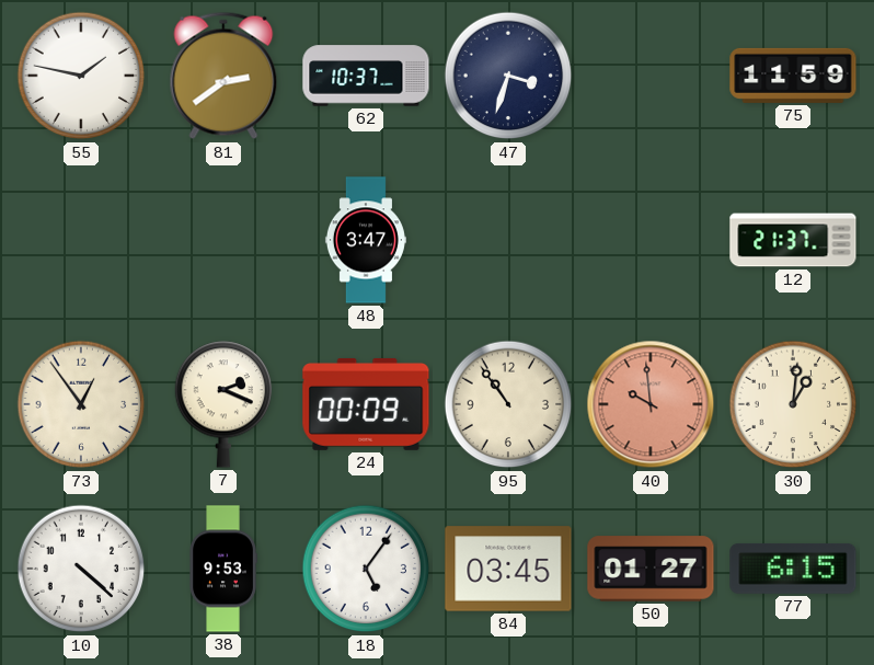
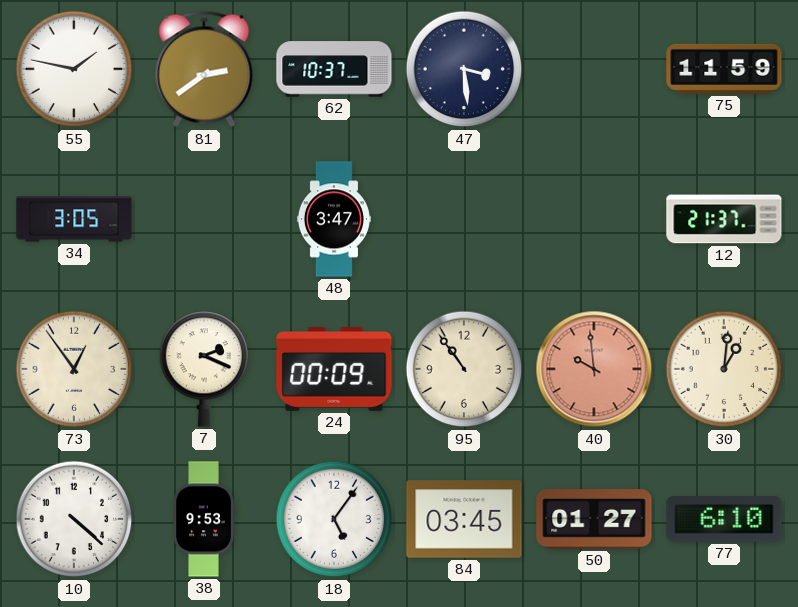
47: 3:33 -> 3:29
34: none -> 3:05
77: 6:15 -> 6:10
